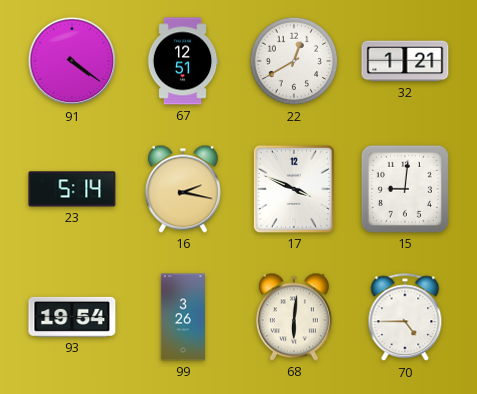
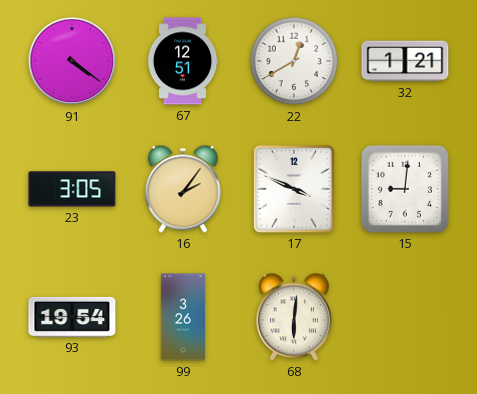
23: 5:14 -> 3:05
16: 2:17 -> 2:06
70: 4:45 -> none
